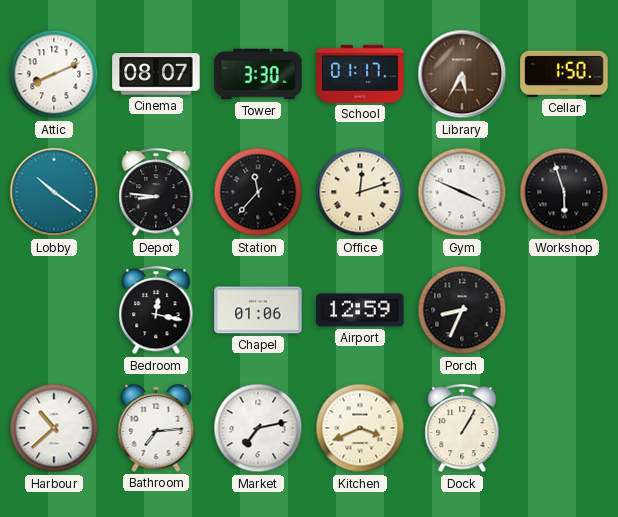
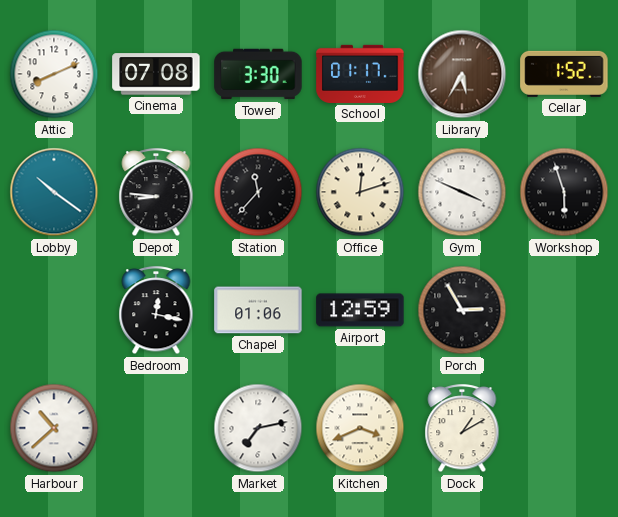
Cinema: 08:07 -> 07:08
Cellar: 1:50 -> 1:52
Porch: 8:34 -> 2:55
Bathroom: 7:14 -> none
Dock: 1:05 -> 1:10
